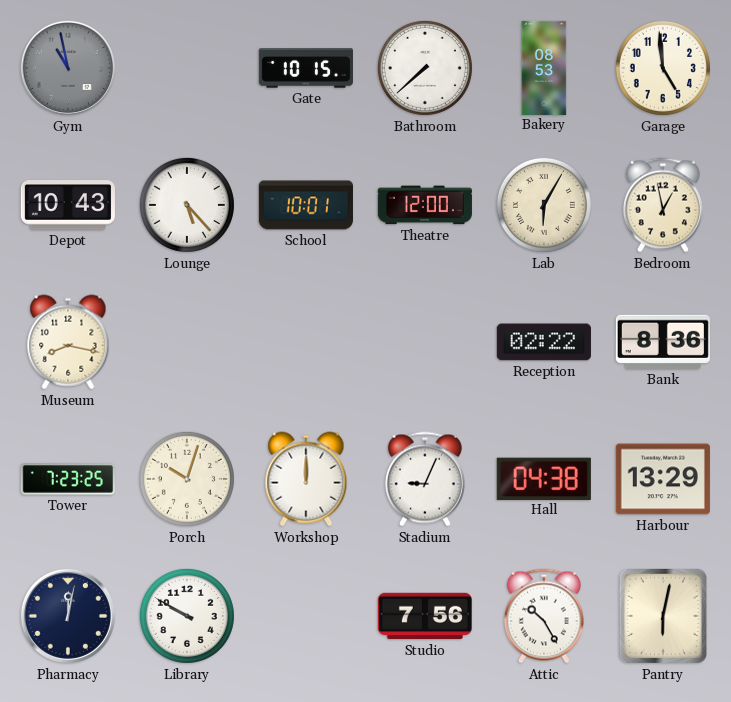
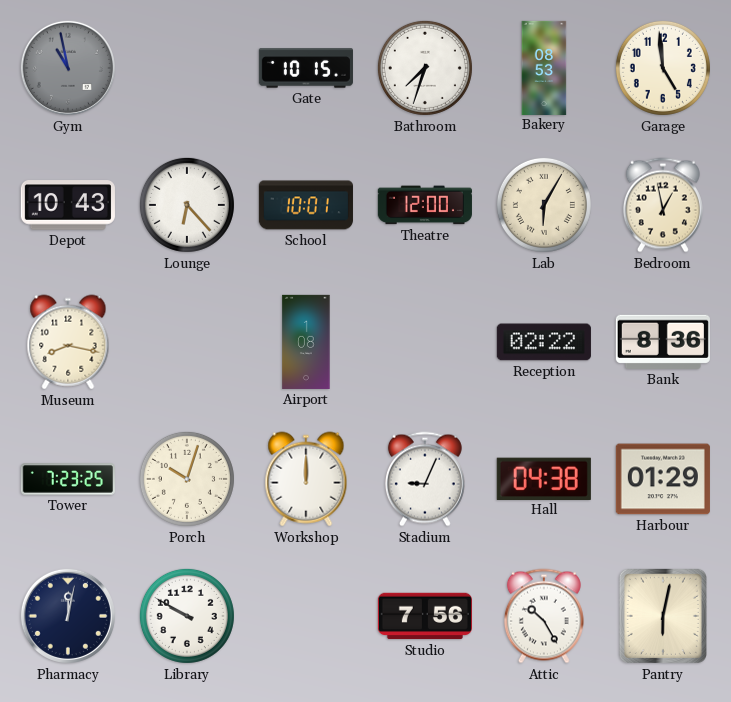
Bathroom: 7:38 -> 7:33
Lounge: 5:23 -> 6:23
Airport: none -> 1:08
Harbour: 13:29 -> 01:29
